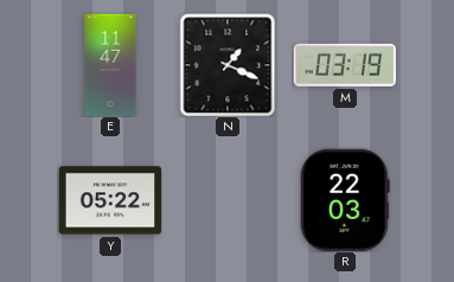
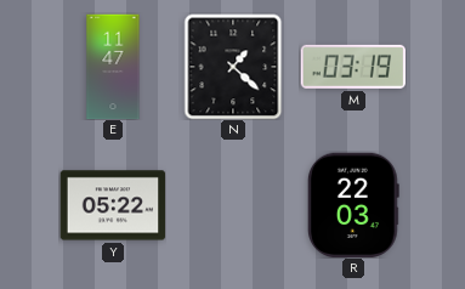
N: 1:19 -> 1:22
